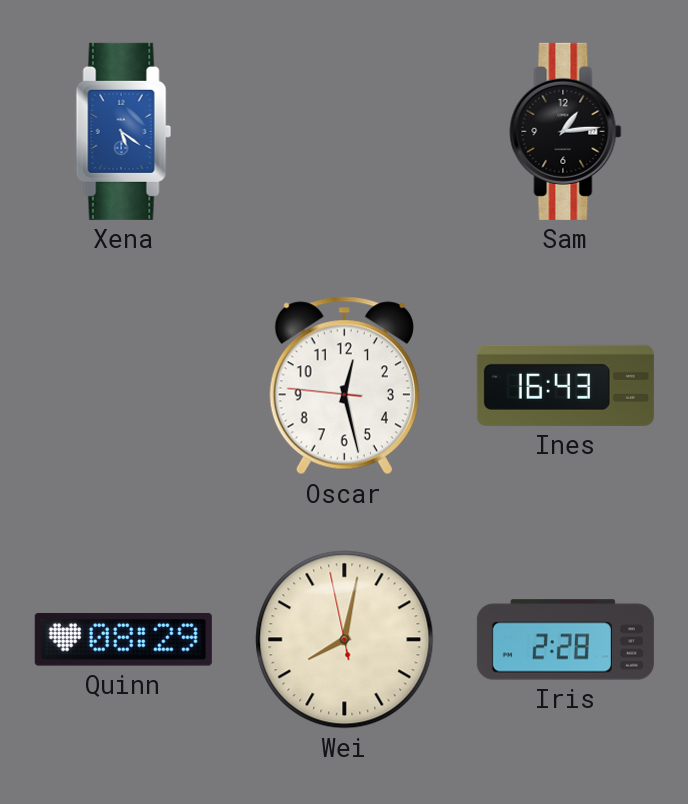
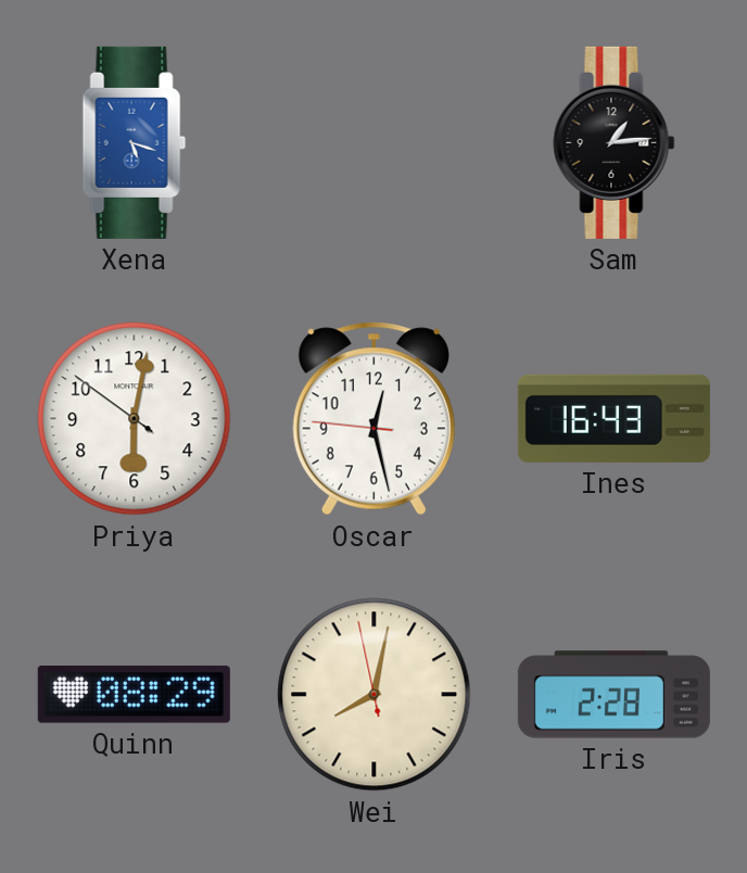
Xena: 5:21 -> 5:18
Priya: none -> 6:01
